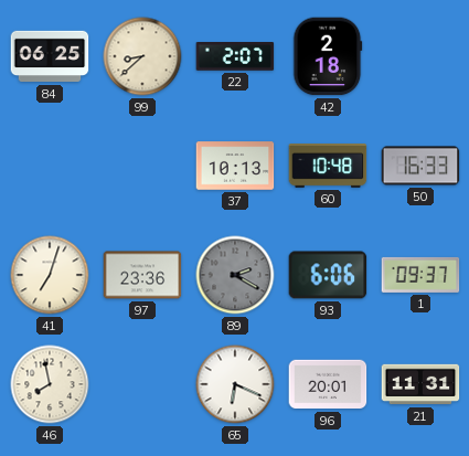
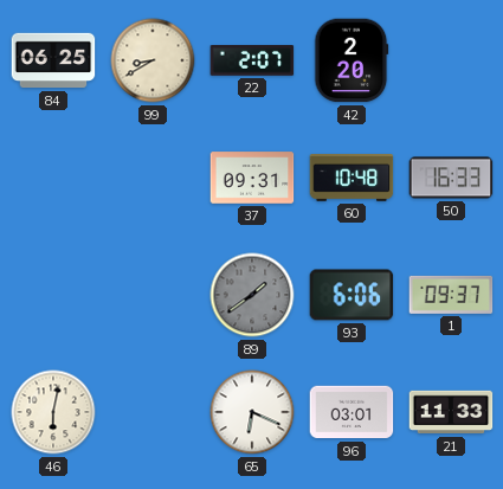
99: 8:38 -> 8:40
42: 2:18 -> 2:20
37: 10:13 -> 09:31
41: 7:03 -> none
97: 23:36 -> none
89: 2:20 -> 1:39
46: 7:58 -> 6:02
96: 20:01 -> 03:01
21: 11:31 -> 11:33
